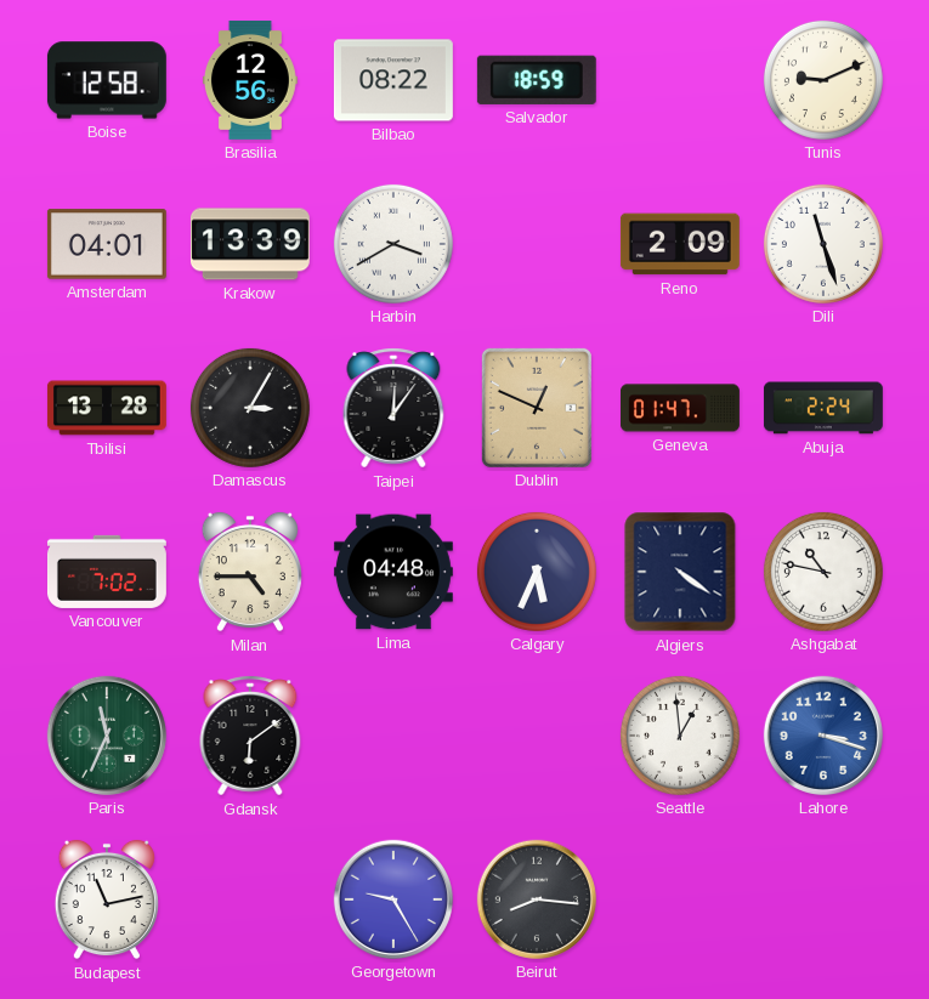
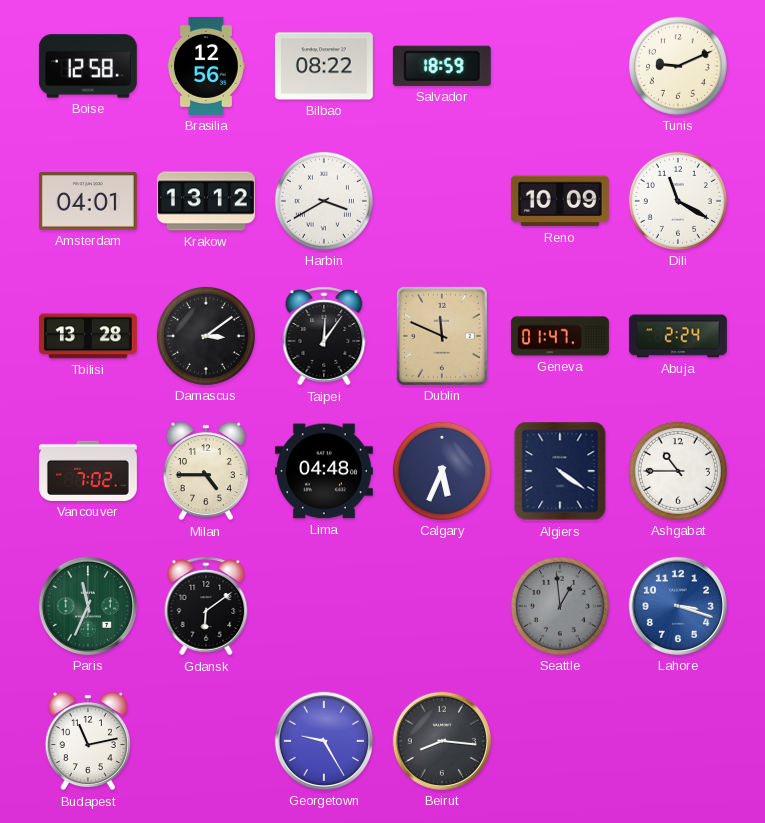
Krakow: 13:39 -> 13:12
Reno: 2:09 -> 10:09
Dili: 11:27 -> 11:20
Damascus: 3:05 -> 3:09
Dublin: 12:49 -> 11:49
Ashgabat: 10:47 -> 10:45
Seattle dial: white -> grey
